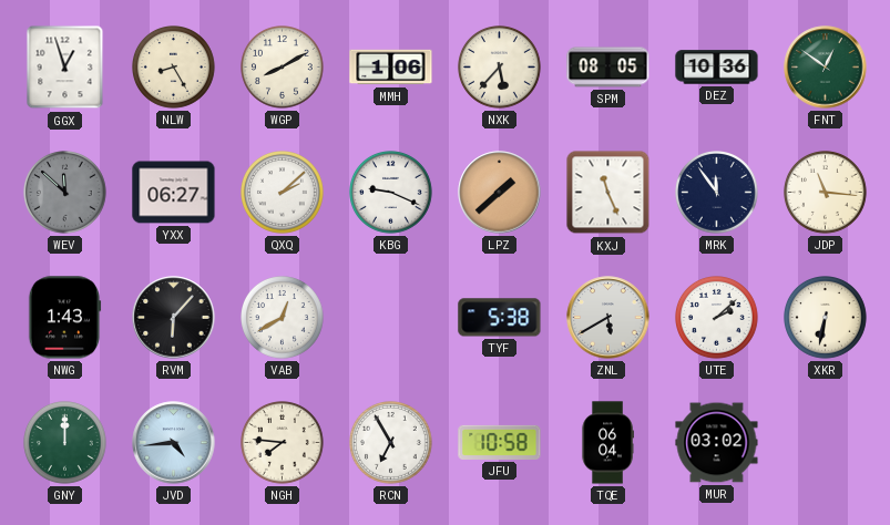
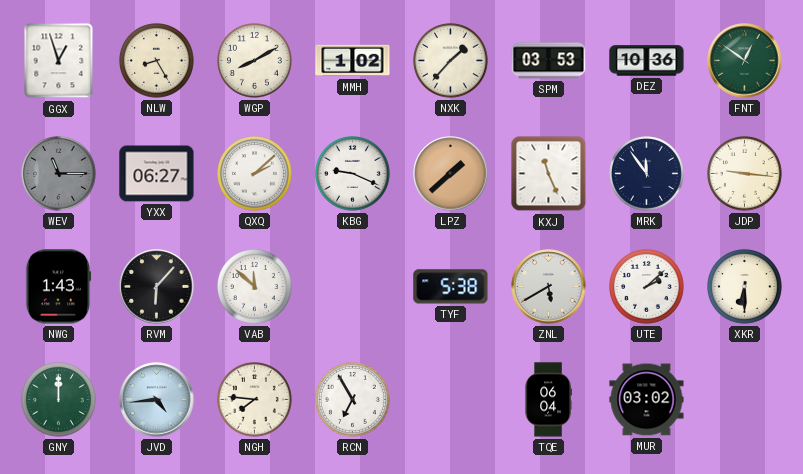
MMH: 1:06 -> 1:02
NXK: 5:37 -> 1:37
SPM: 08:05 -> 03:53
WEV: 11:52 -> 11:15
JDP: 11:16 -> 9:16
VAB: 12:40 -> 11:52
XKR: 6:32 -> 6:30
JFU: 10:58 -> none
